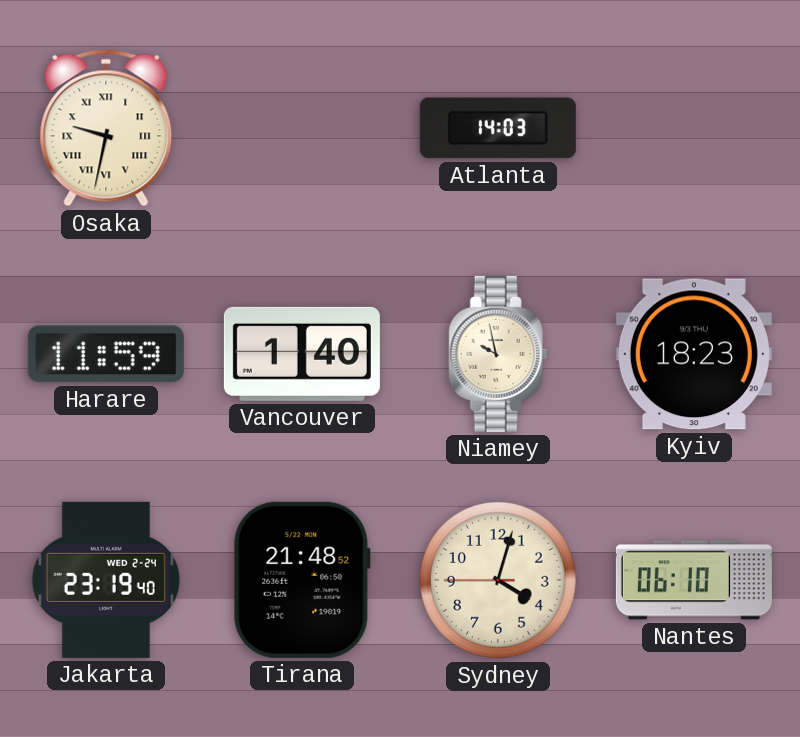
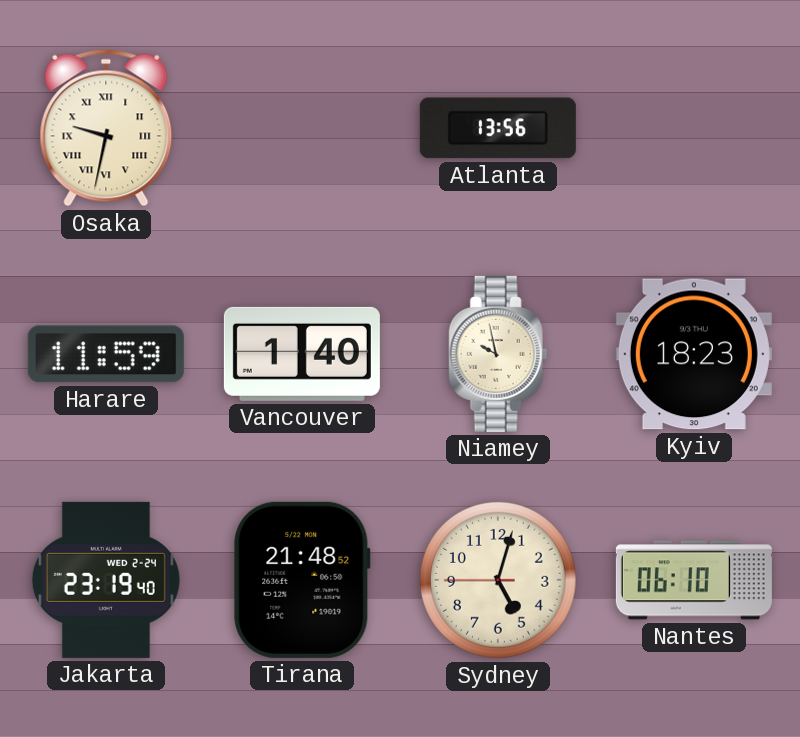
Atlanta: 14:03 -> 13:56
Sydney: 4:02 -> 5:02
